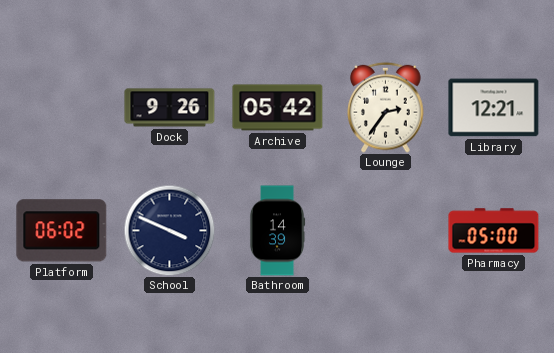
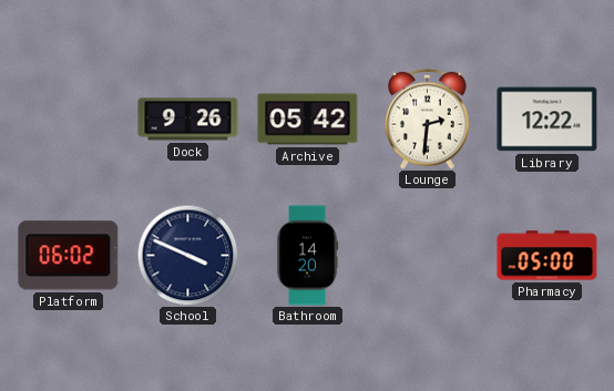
Lounge: 2:36 -> 2:31
Library: 12:21 -> 12:22
Bathroom: 14:39 -> 14:20
